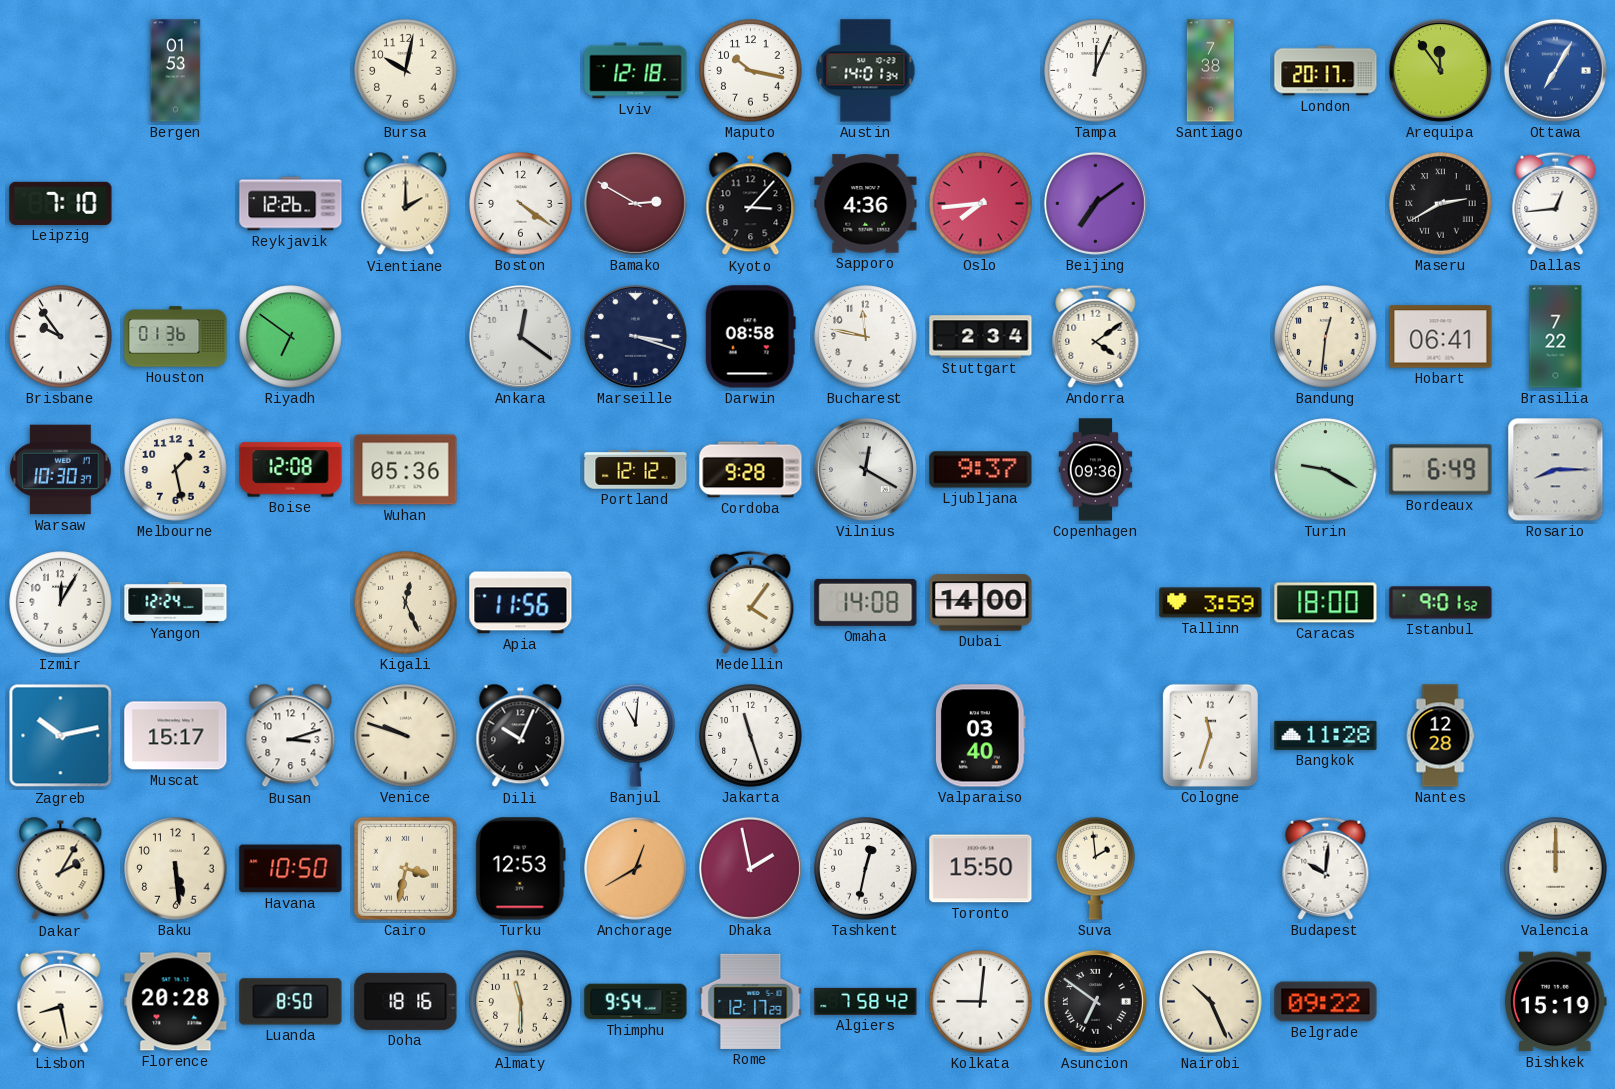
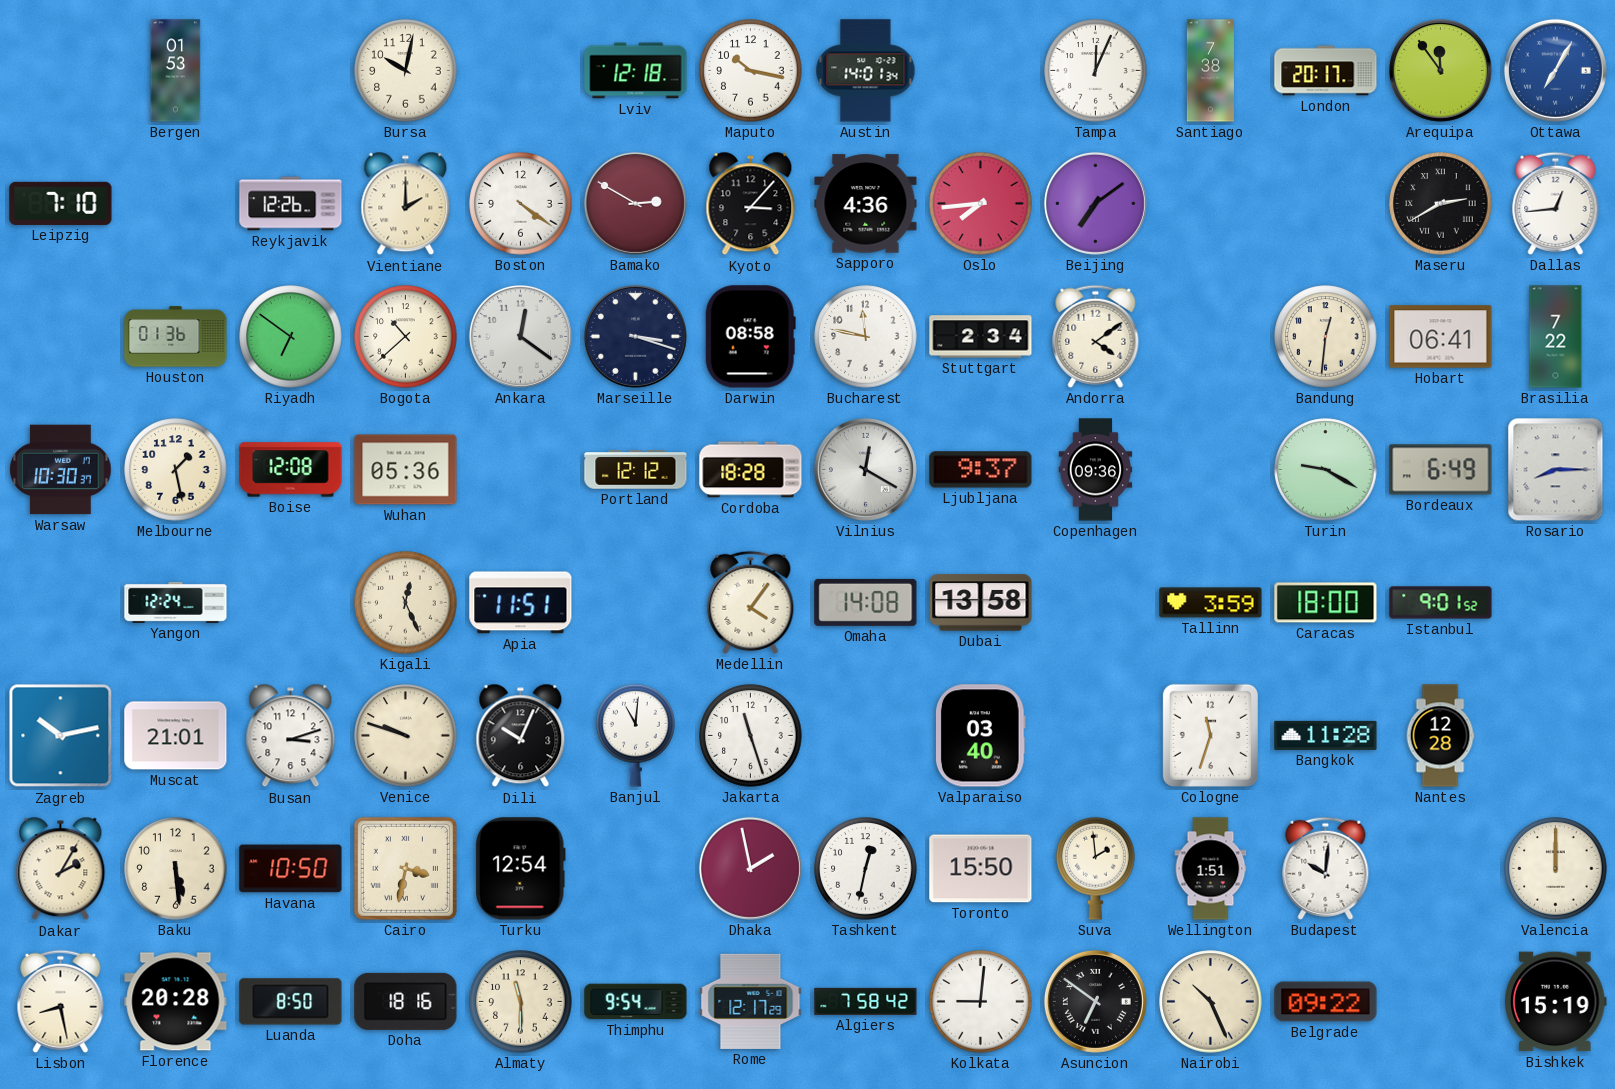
Brisbane: 9:54 -> none
Bogota: none -> 10:38
Cordoba: 9:28 -> 18:28
Izmir: 12:05 -> none
Apia: 11:56 -> 11:51
Dubai: 14:00 -> 13:58
Muscat: 15:17 -> 21:01
Turku: 12:53 -> 12:54
Anchorage: 12:40 -> none
Wellington: none -> 1:51
